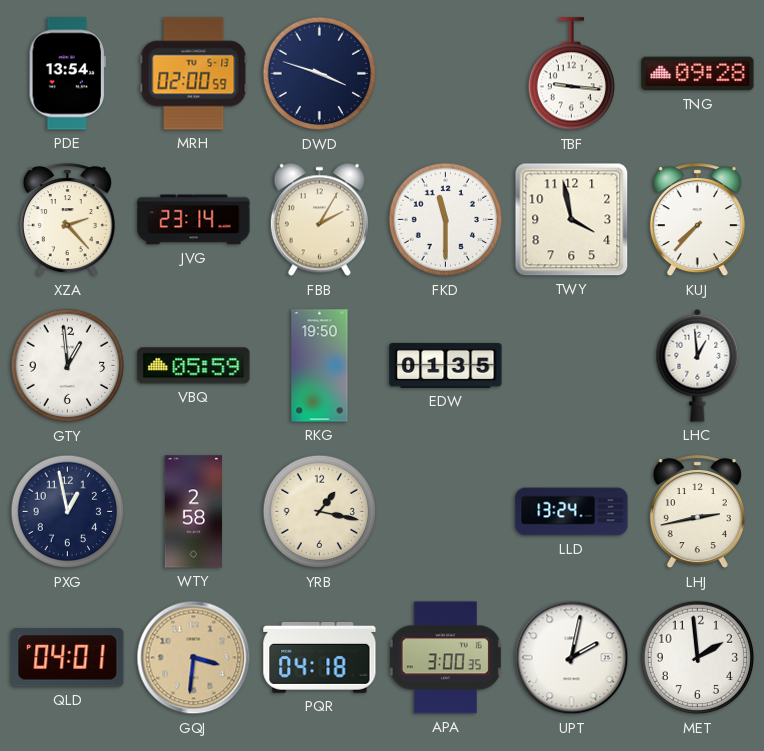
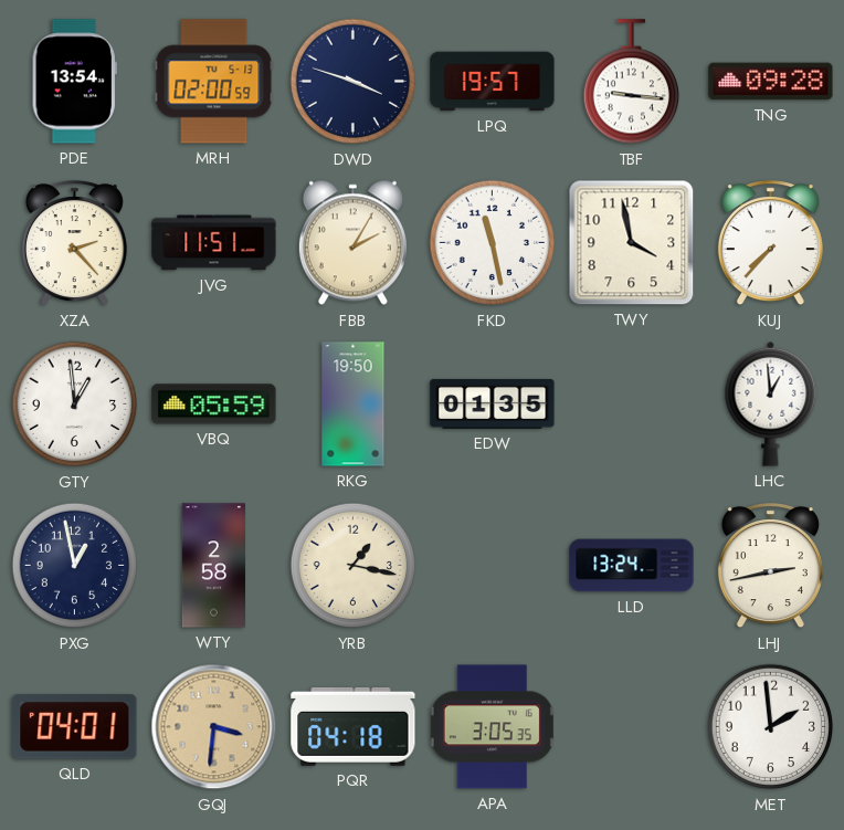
LPQ: none -> 19:57
JVG: 23:14 -> 11:51
FKD: 11:30 -> 11:28
APA: 3:00 -> 3:05
UPT: 2:02 -> none
